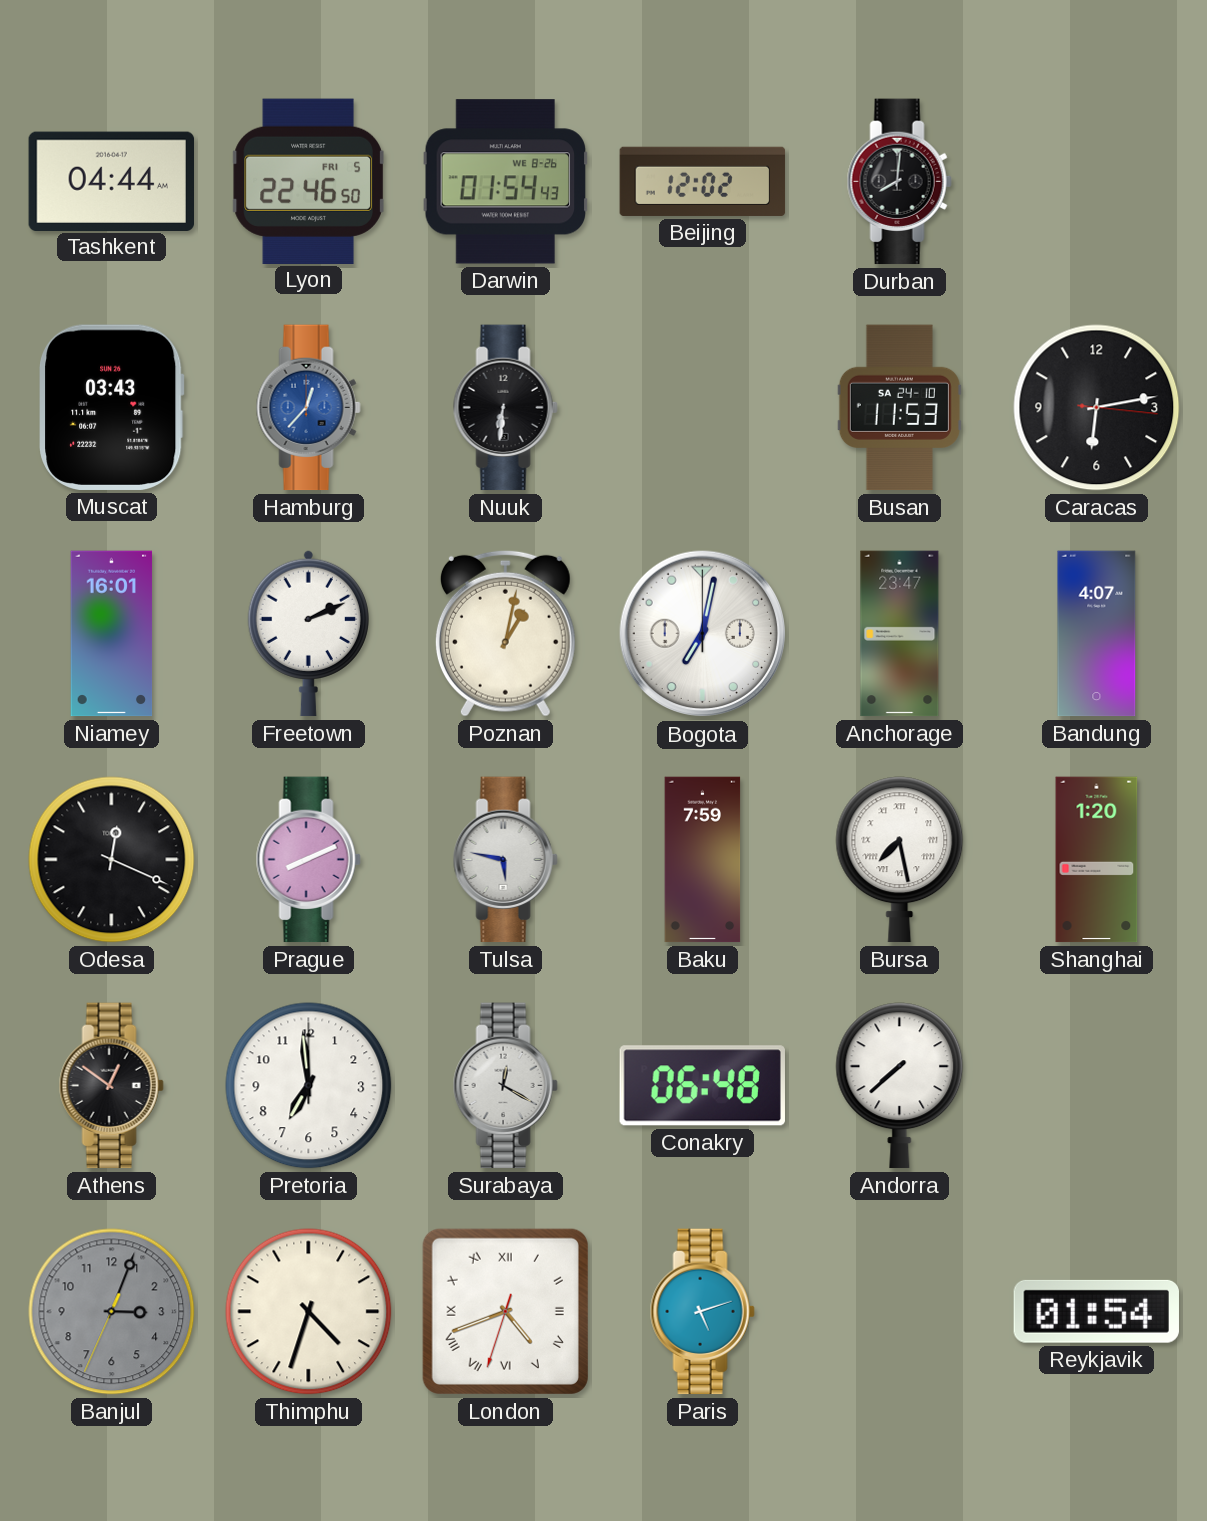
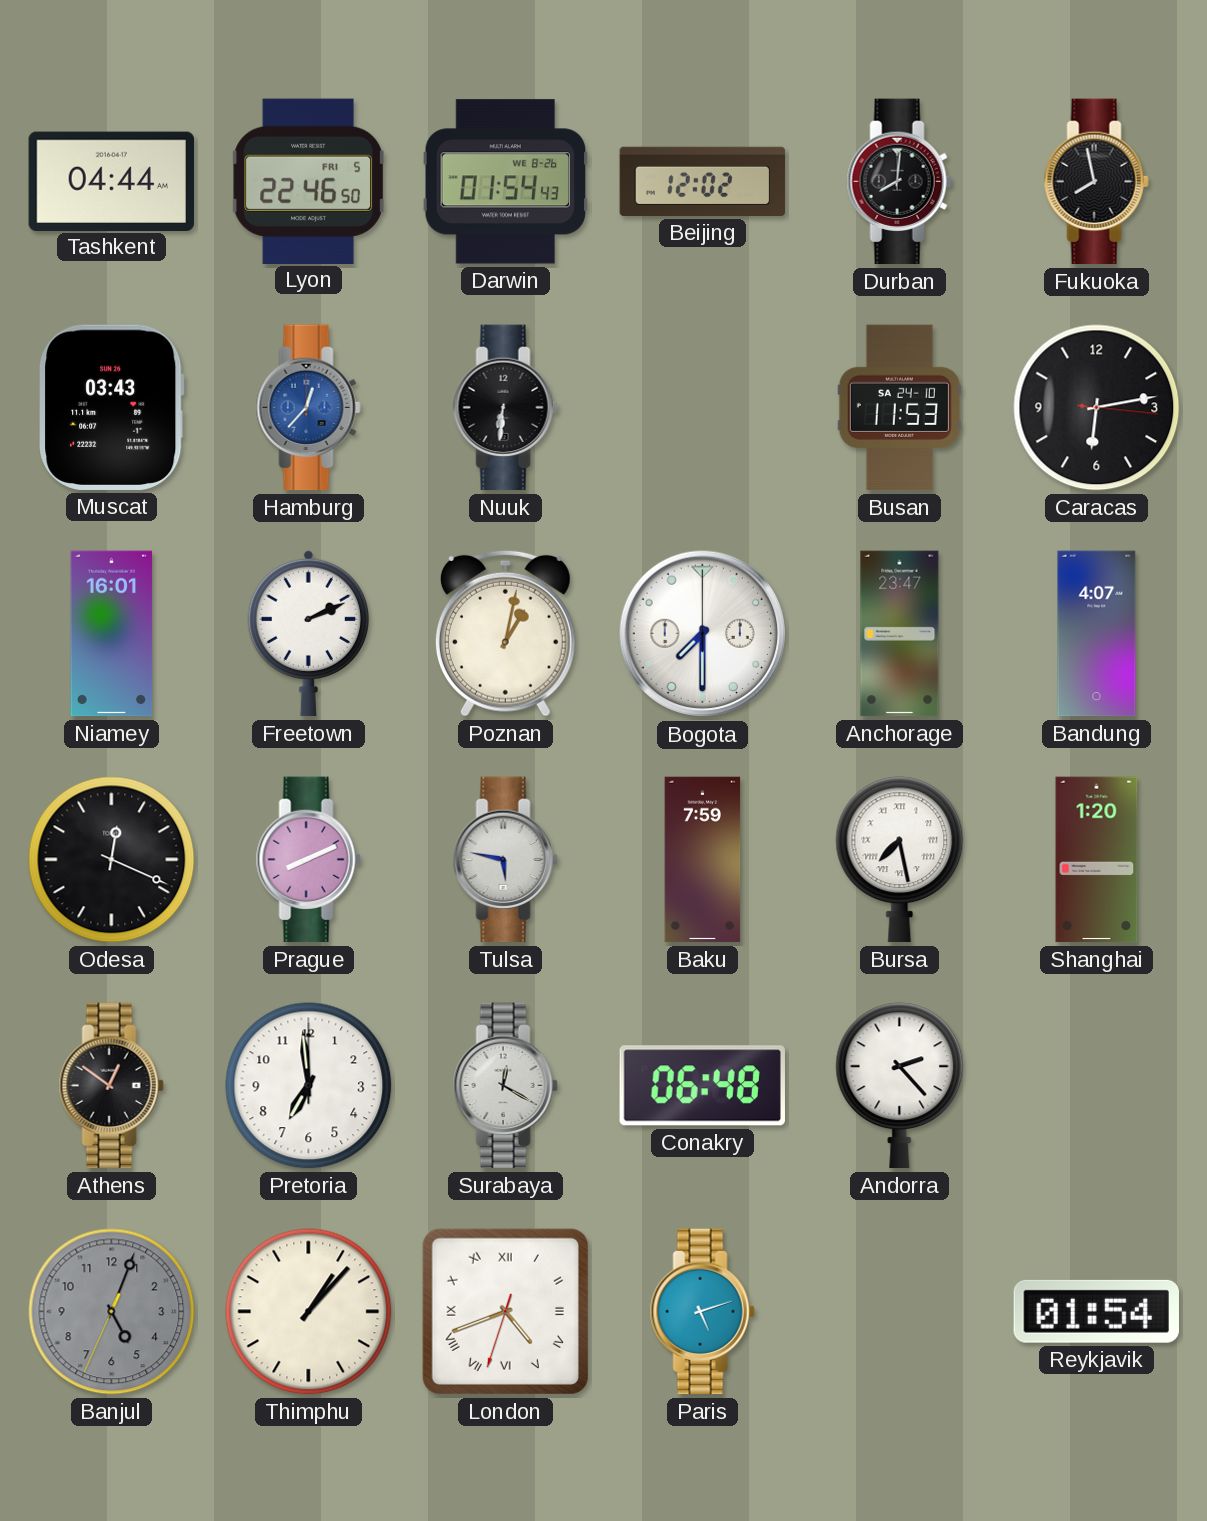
Fukuoka: none -> 7:58
Bogota: 7:02 -> 7:30
Andorra: 7:38 -> 2:23
Banjul: 3:03 -> 5:03
Thimphu: 4:33 -> 1:07
